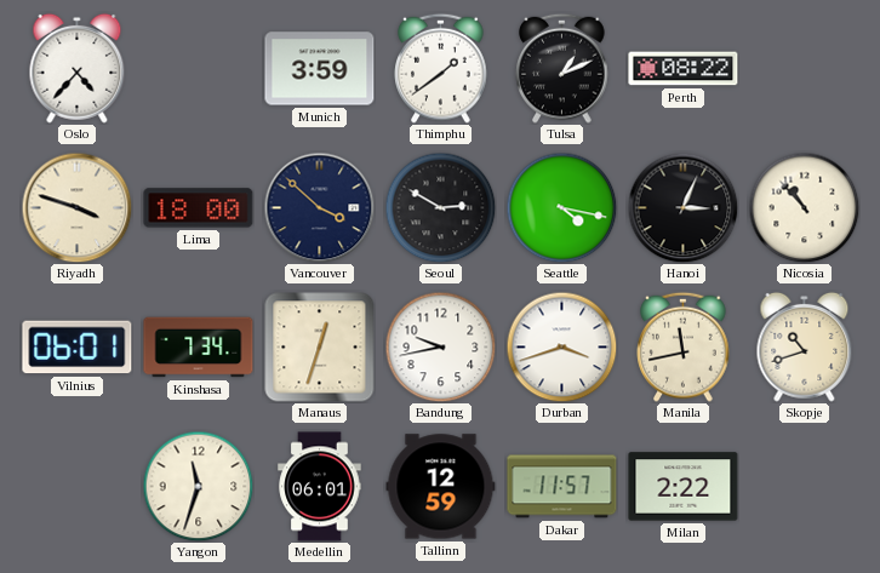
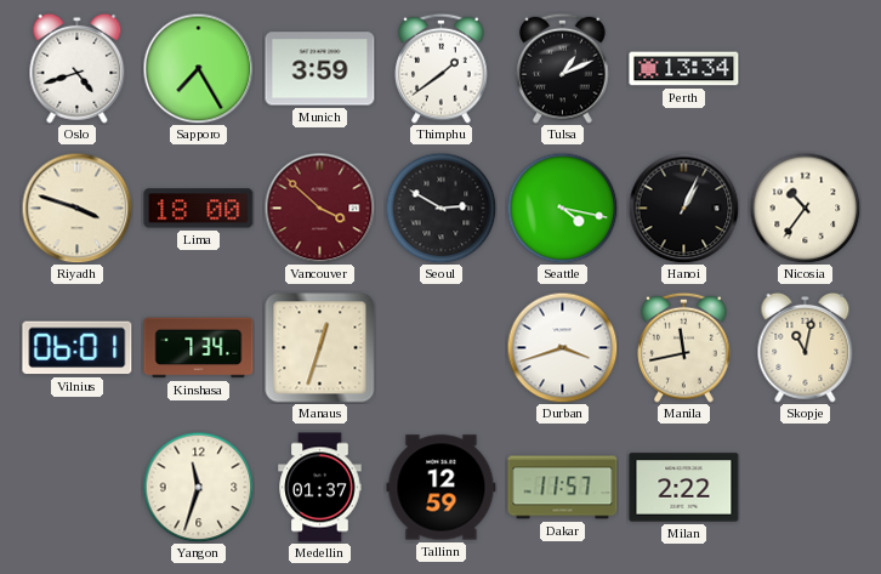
Oslo: 4:37 -> 4:42
Sapporo: none -> 7:25
Perth: 08:22 -> 13:34
Vancouver dial: navy -> burgundy
Hanoi: 3:04 -> 1:04
Nicosia: 10:53 -> 10:36
Bandung: 9:43 -> none
Skopje: 10:42 -> 11:02
Medellin: 06:01 -> 01:37
